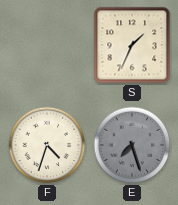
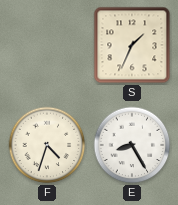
E: 7:27 -> 8:25
E dial: grey -> white
